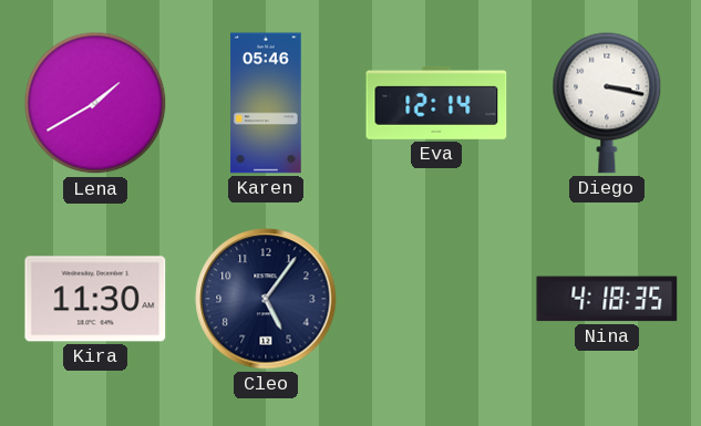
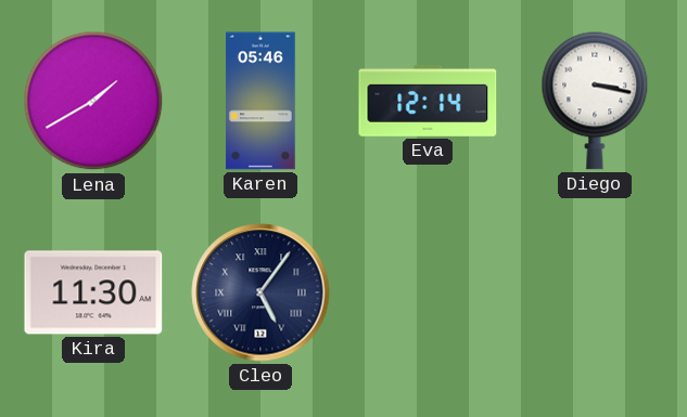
Cleo numerals: Arabic -> Roman
Nina: 4:18 -> none
